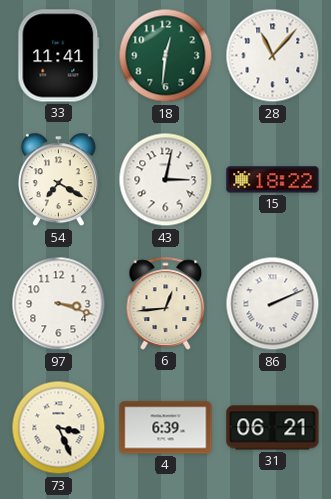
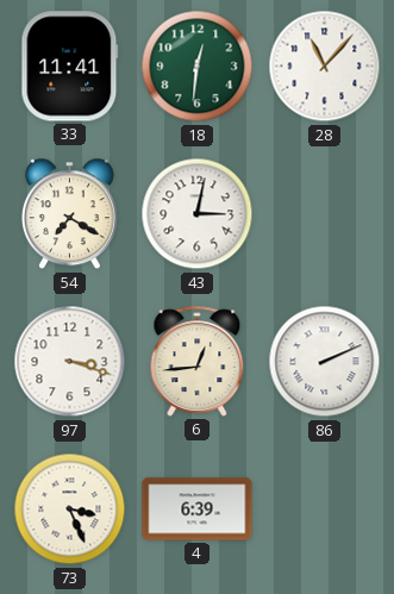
15: 18:22 -> none
31: 06:21 -> none
